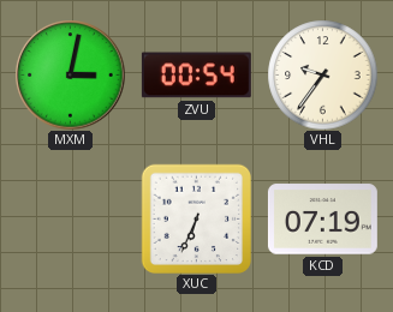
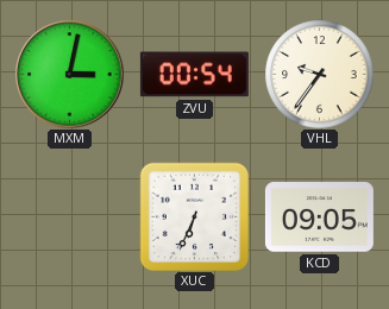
KCD: 07:19 -> 09:05
